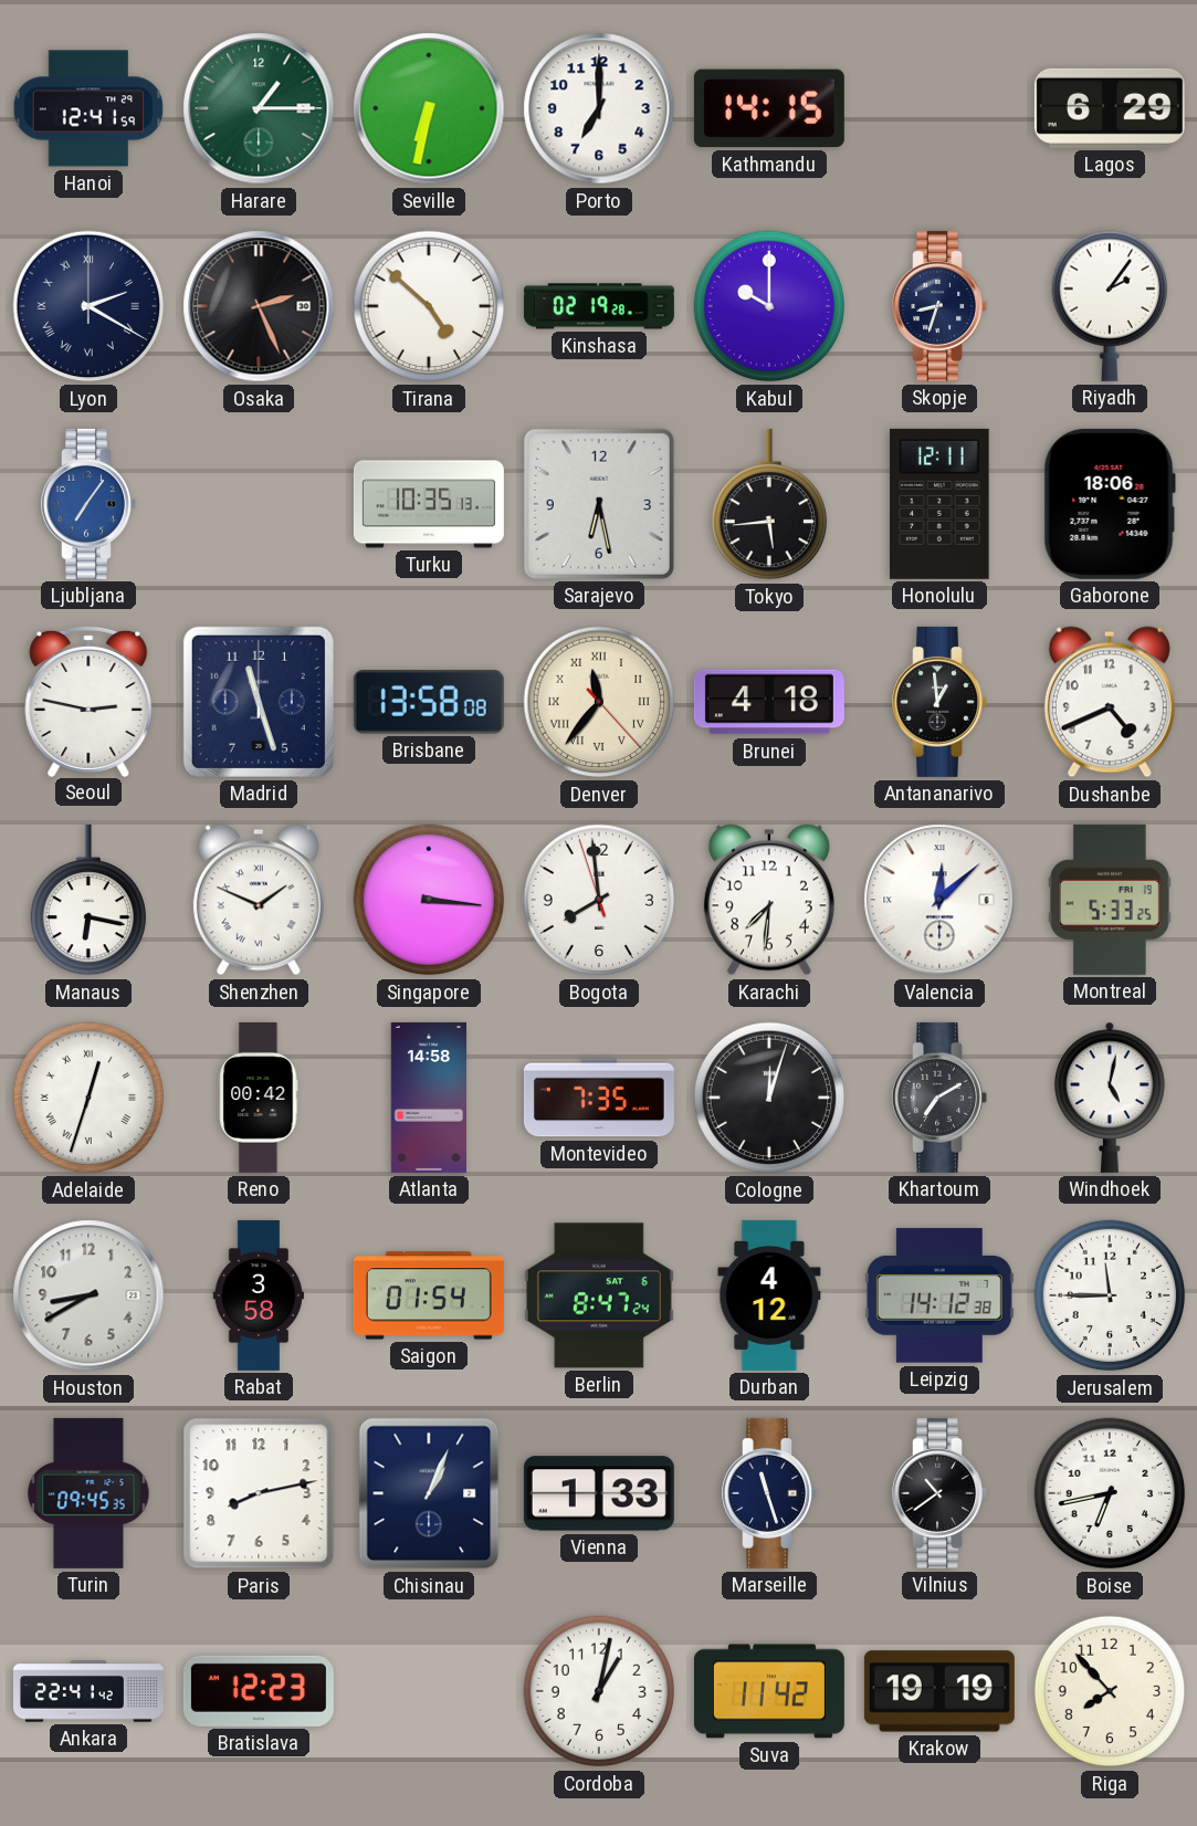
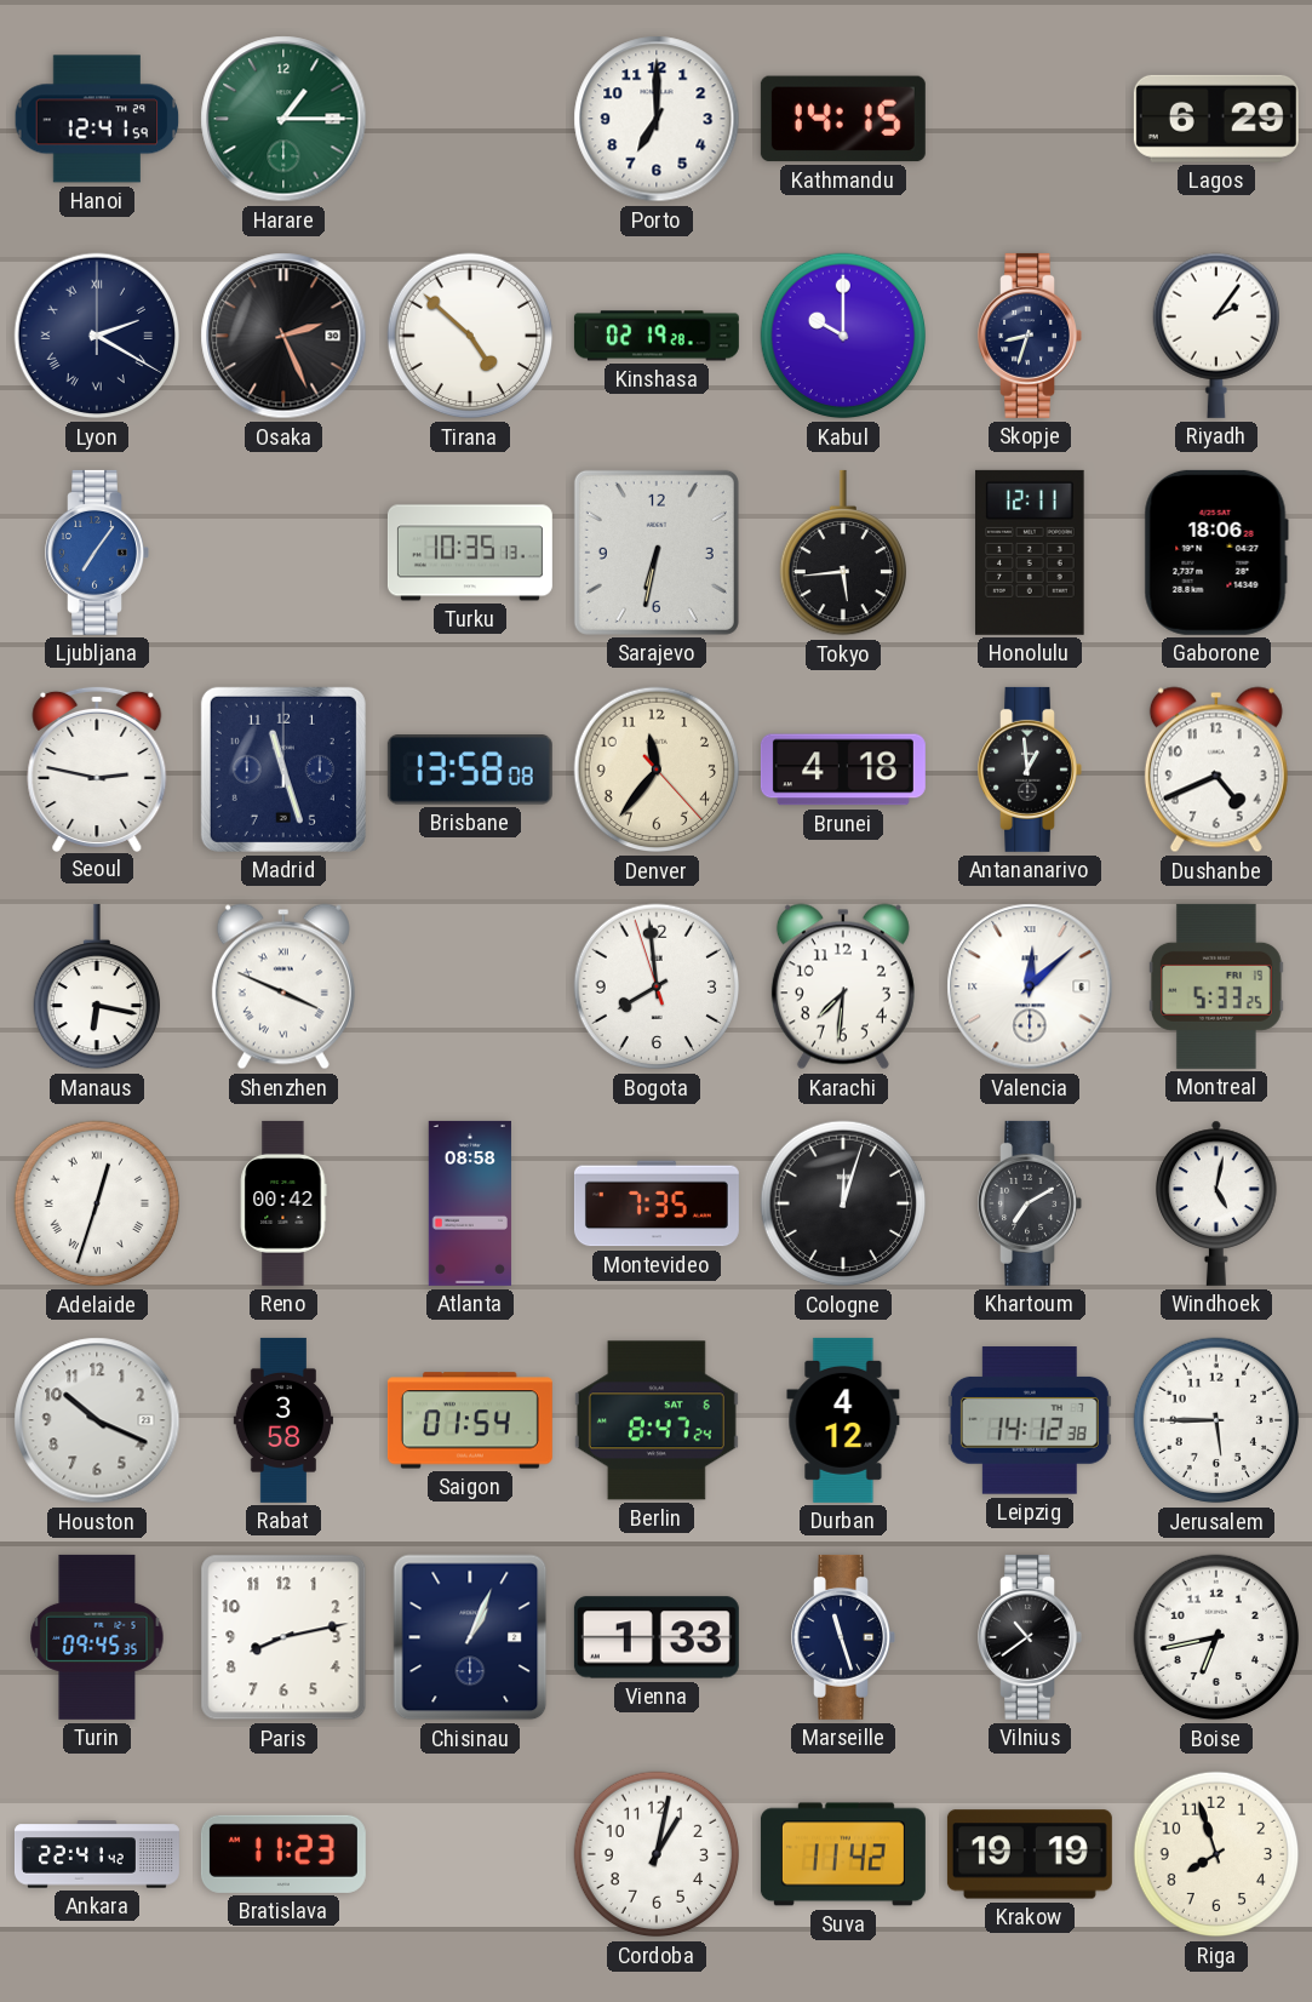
Seville: 6:32 -> none
Sarajevo: 6:28 -> 6:32
Denver numerals: Roman -> Arabic
Shenzhen: 1:49 -> 3:49
Singapore: 3:16 -> none
Atlanta: 14:58 -> 08:58
Houston: 8:40 -> 10:19
Jerusalem: 11:45 -> 5:45
Bratislava: 12:23 -> 11:23
Riga: 7:53 -> 7:57
